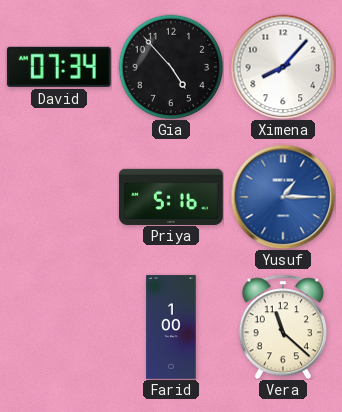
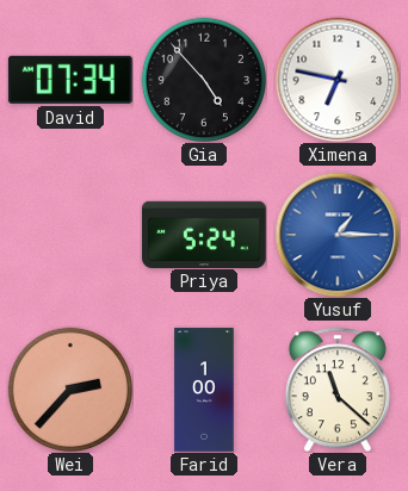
Ximena: 8:07 -> 6:47
Priya: 5:16 -> 5:24
Wei: none -> 2:37
